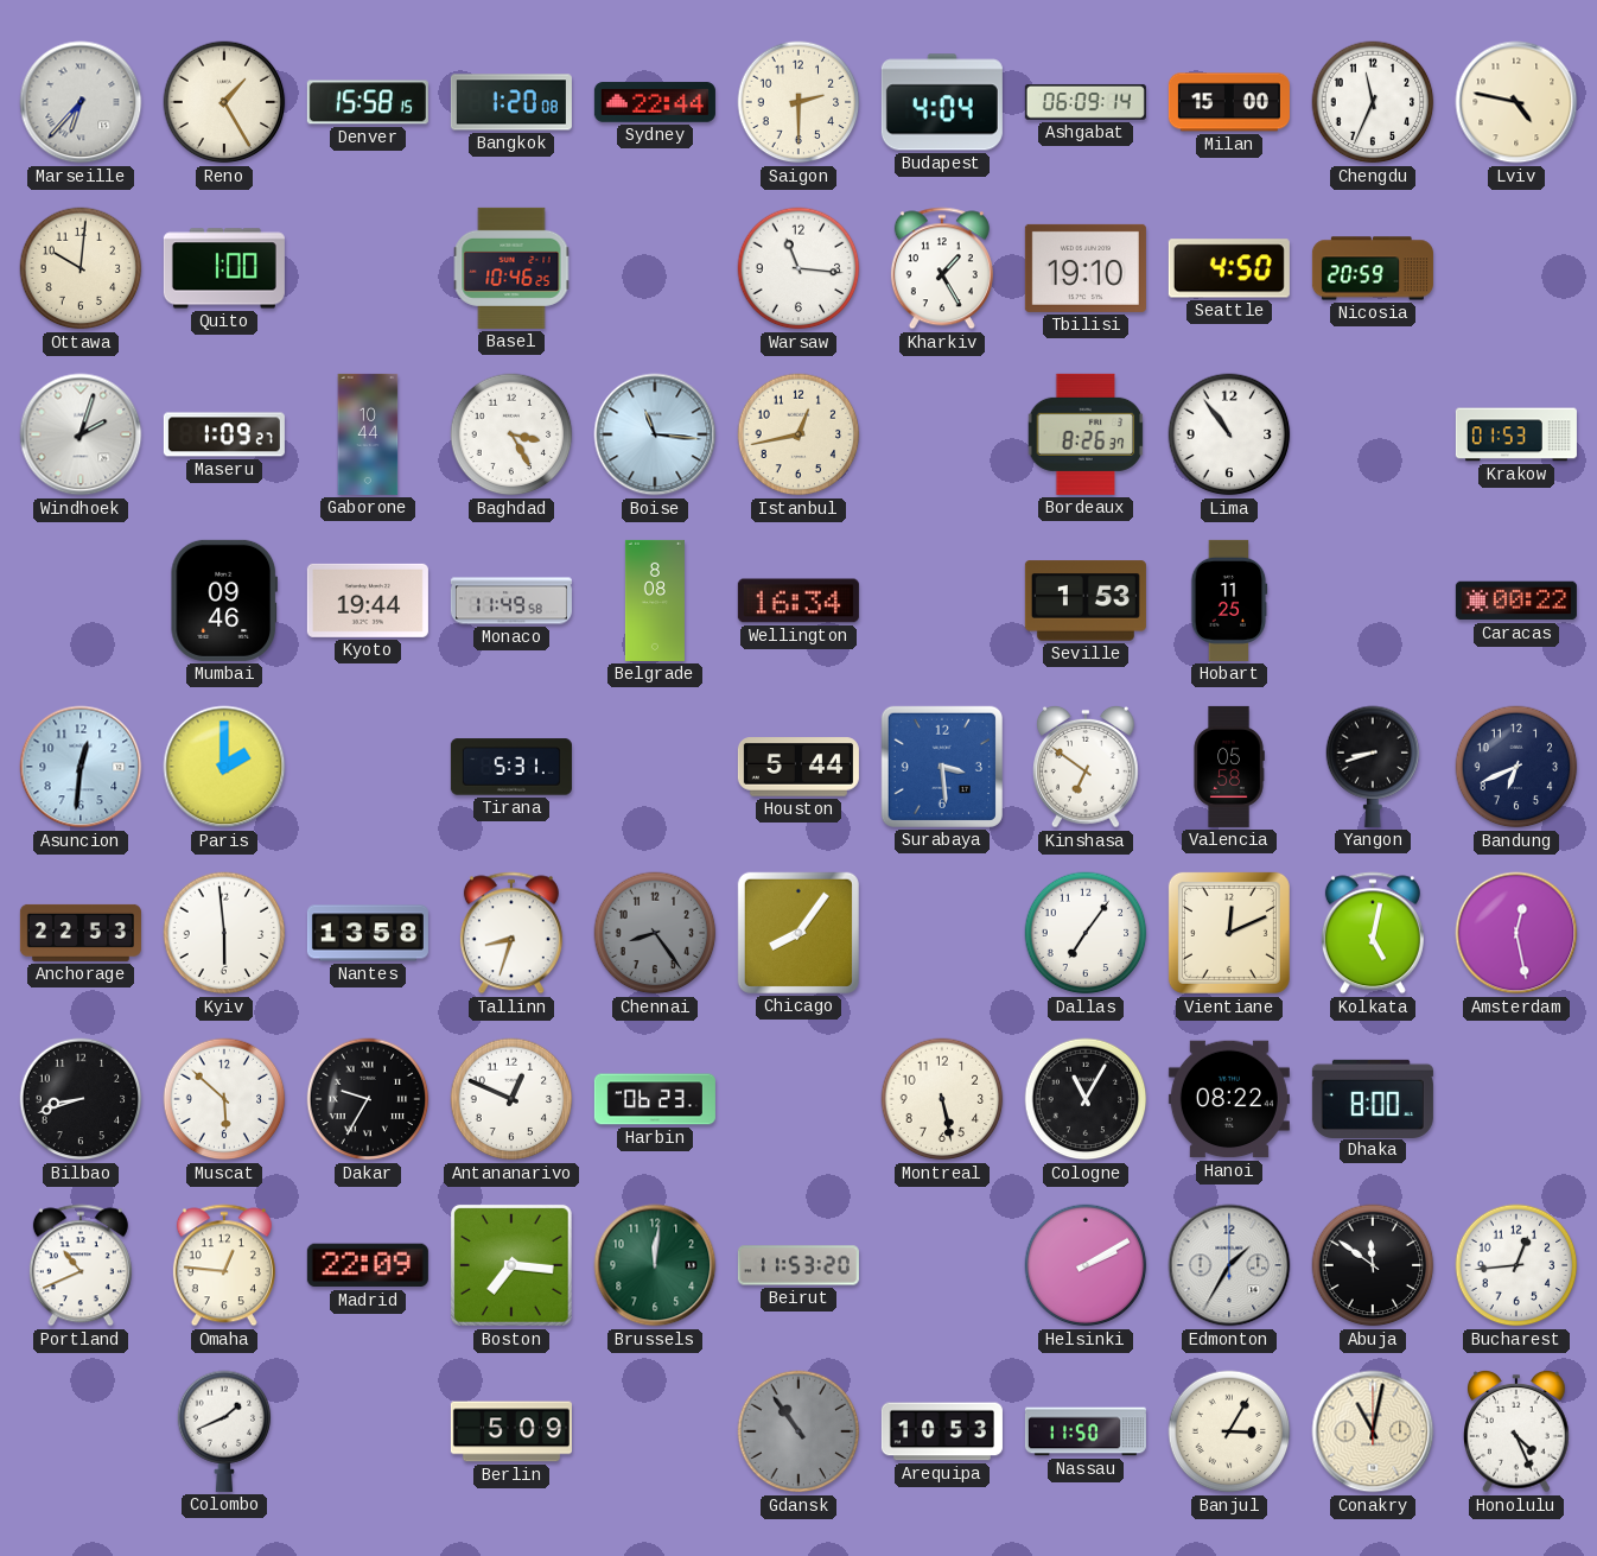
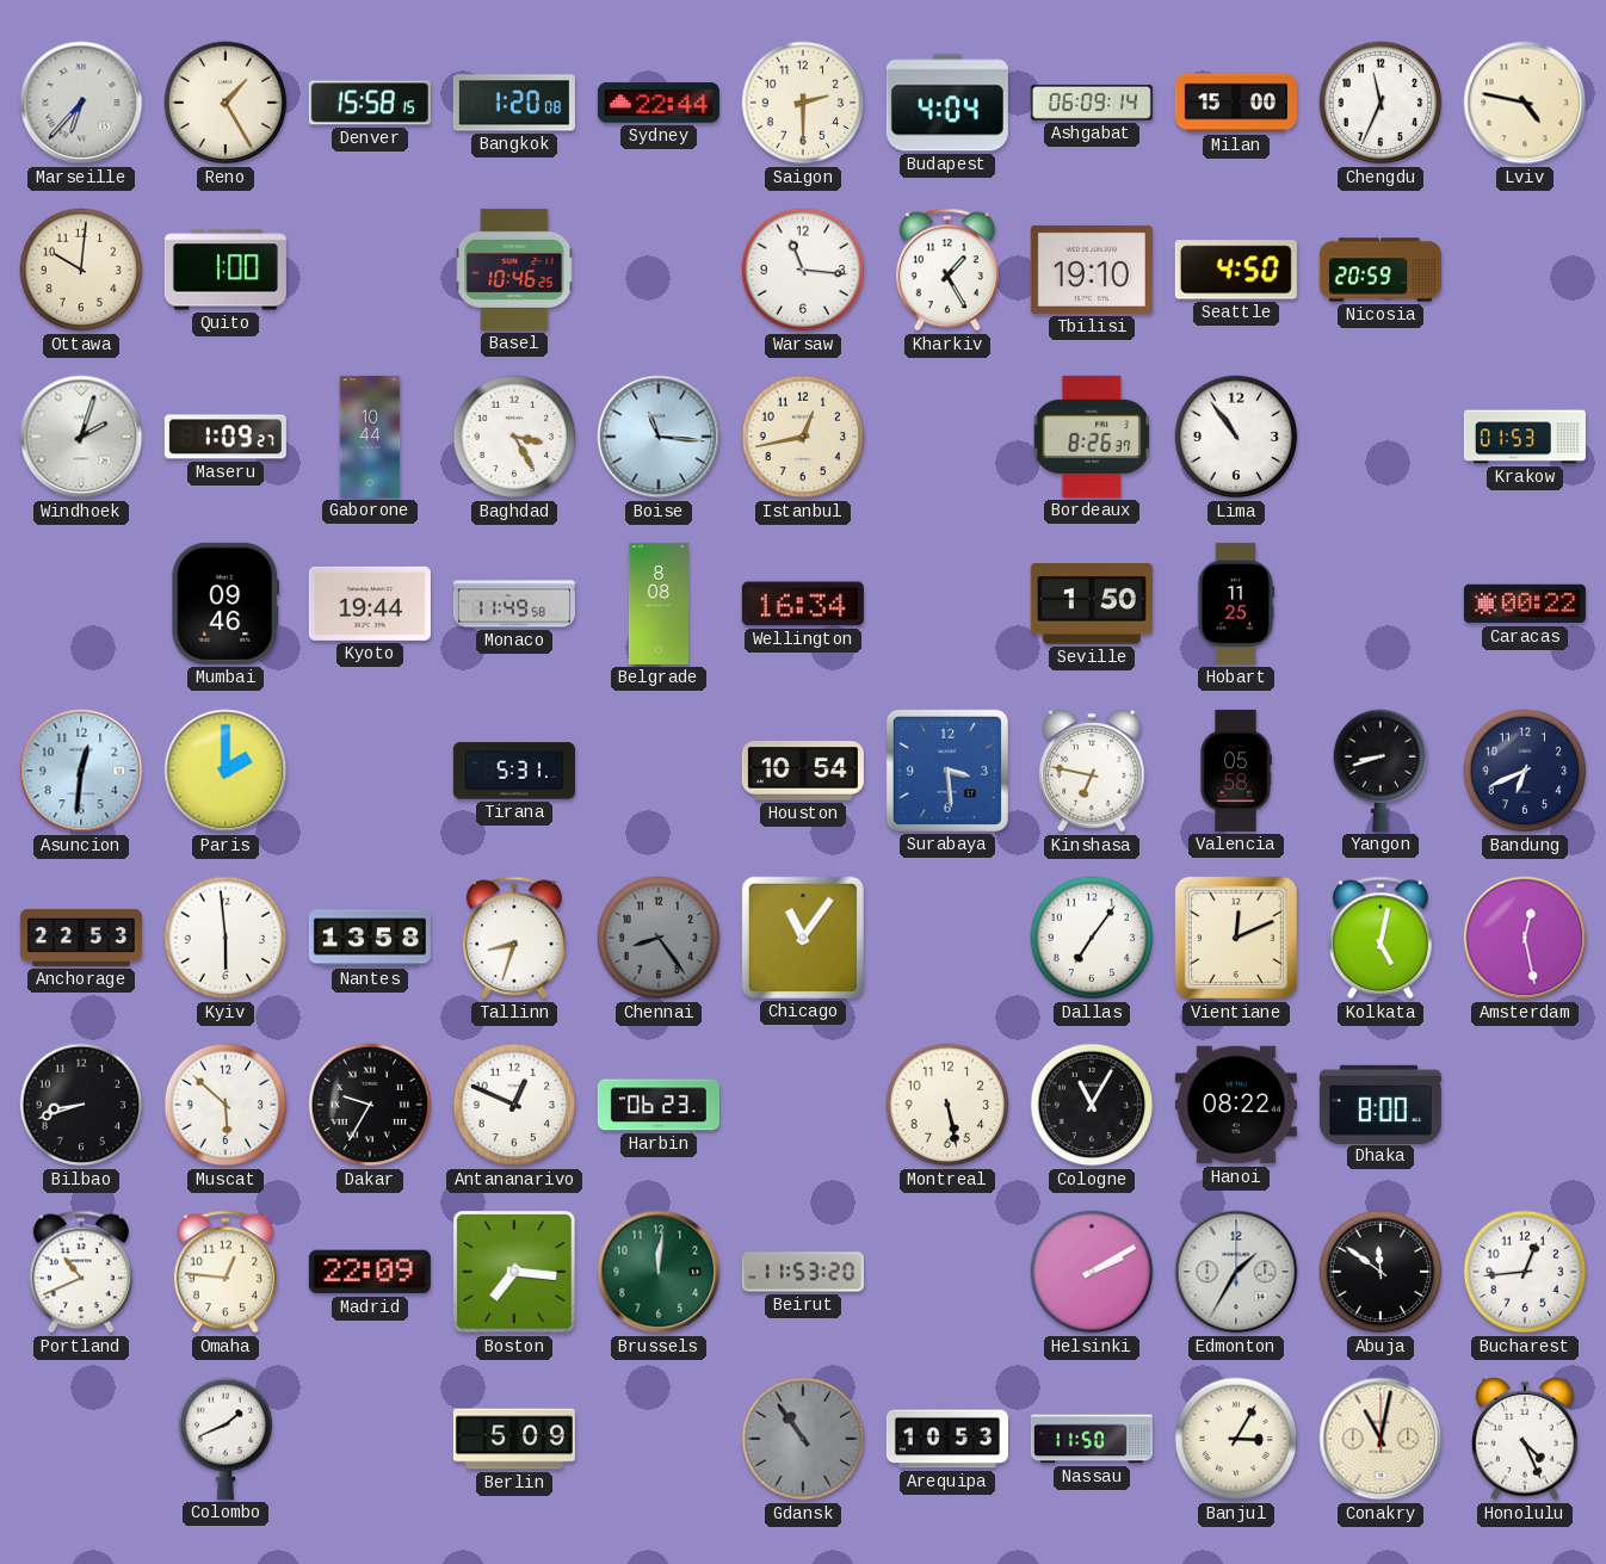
Seville: 1:53 -> 1:50
Houston: 5:44 -> 10:54
Kinshasa: 6:51 -> 6:47
Chicago: 8:06 -> 11:06
